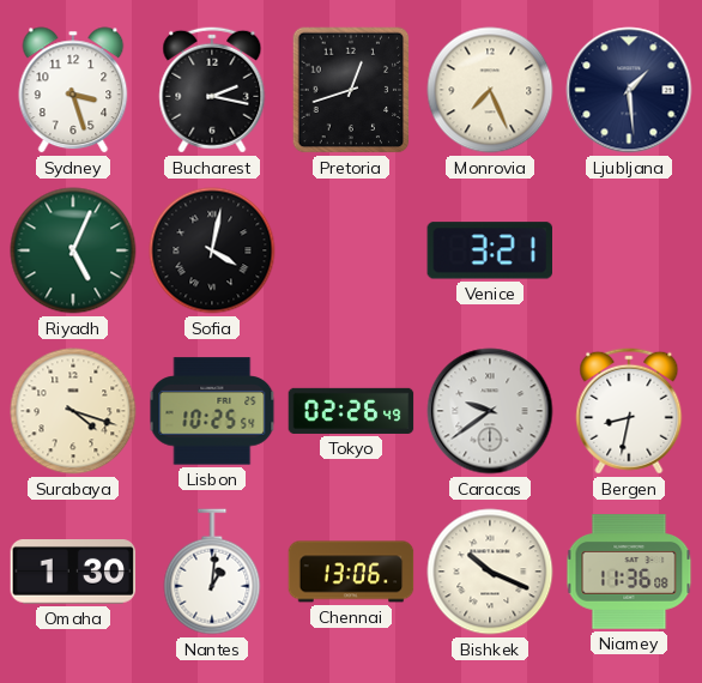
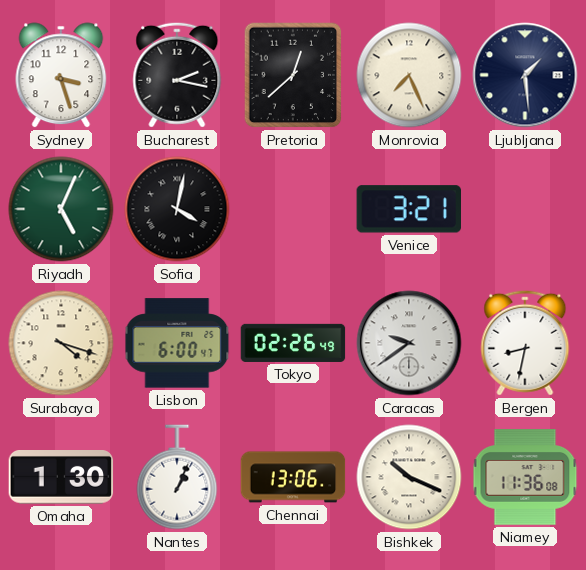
Pretoria: 12:42 -> 12:38
Lisbon: 10:25 -> 6:00
Nantes: 1:01 -> 1:04
